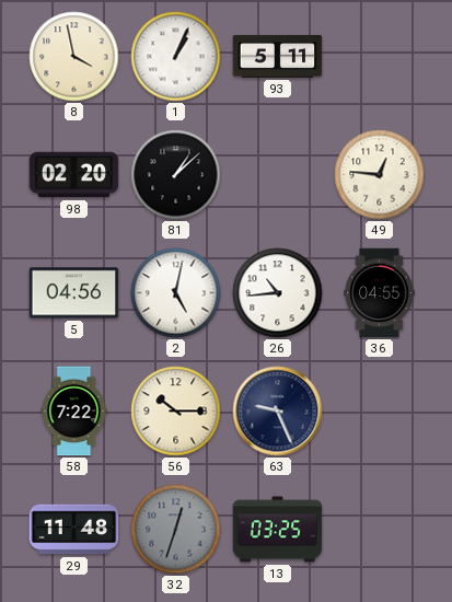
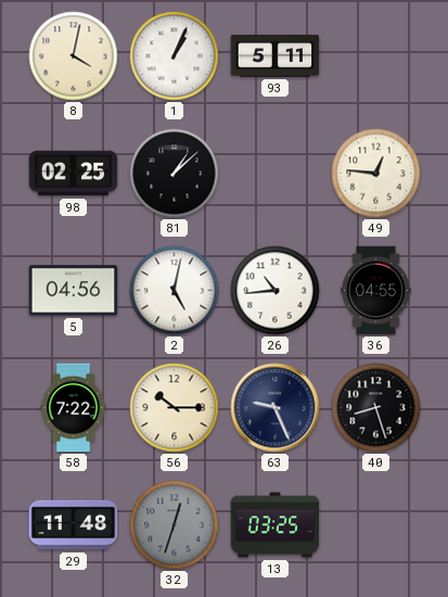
8: 3:58 -> 4:02
98: 02:20 -> 02:25
40: none -> 8:27
